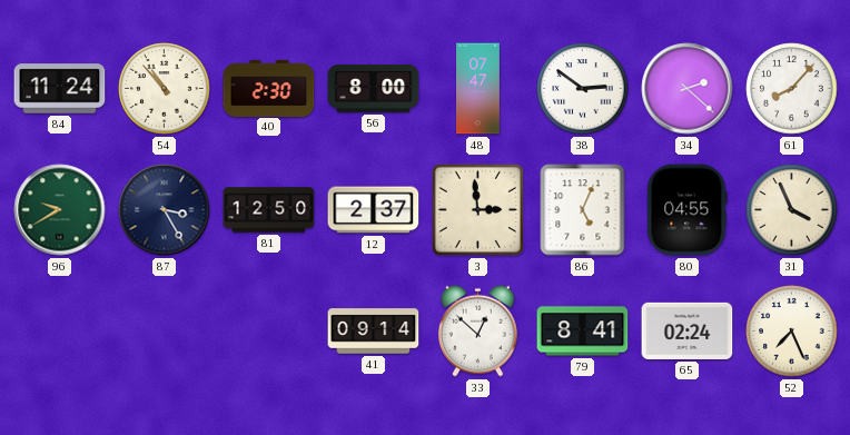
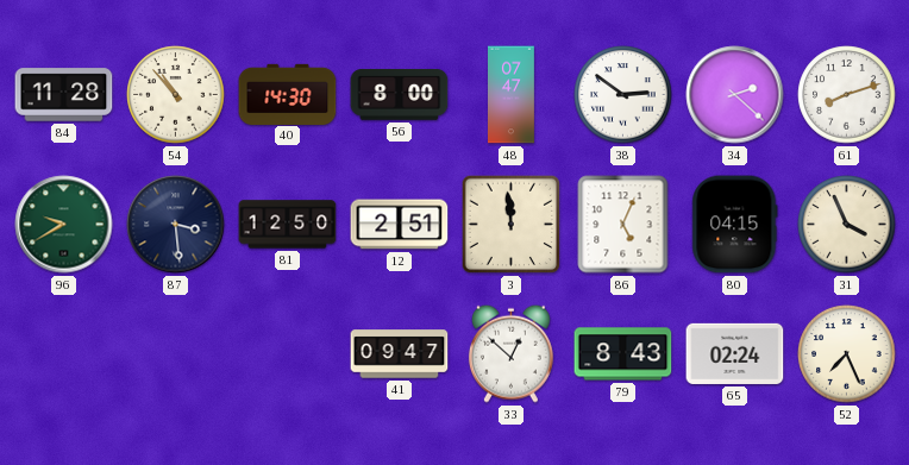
84: 11:24 -> 11:28
40: 2:30 -> 14:30
61: 8:07 -> 8:12
87: 3:25 -> 3:29
12: 2:37 -> 2:51
3: 2:59 -> 11:59
80: 04:55 -> 04:15
41: 09:14 -> 09:47
79: 8:41 -> 8:43
